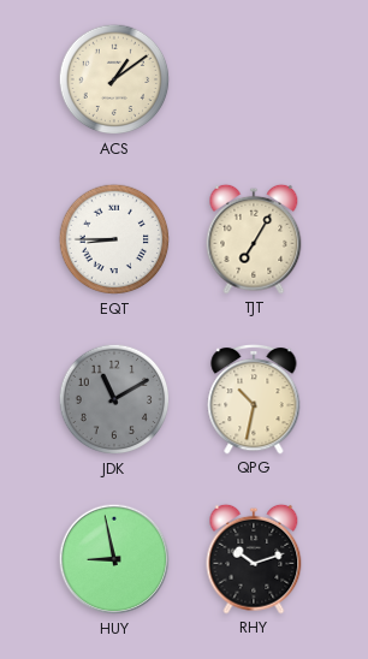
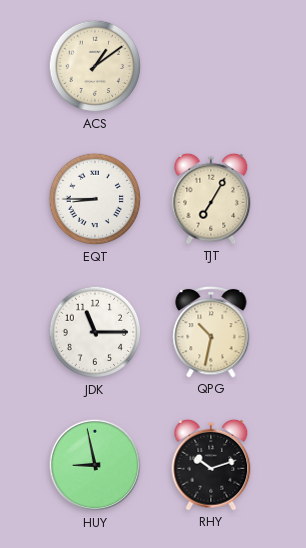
JDK: 11:10 -> 11:15
JDK dial: grey -> white
